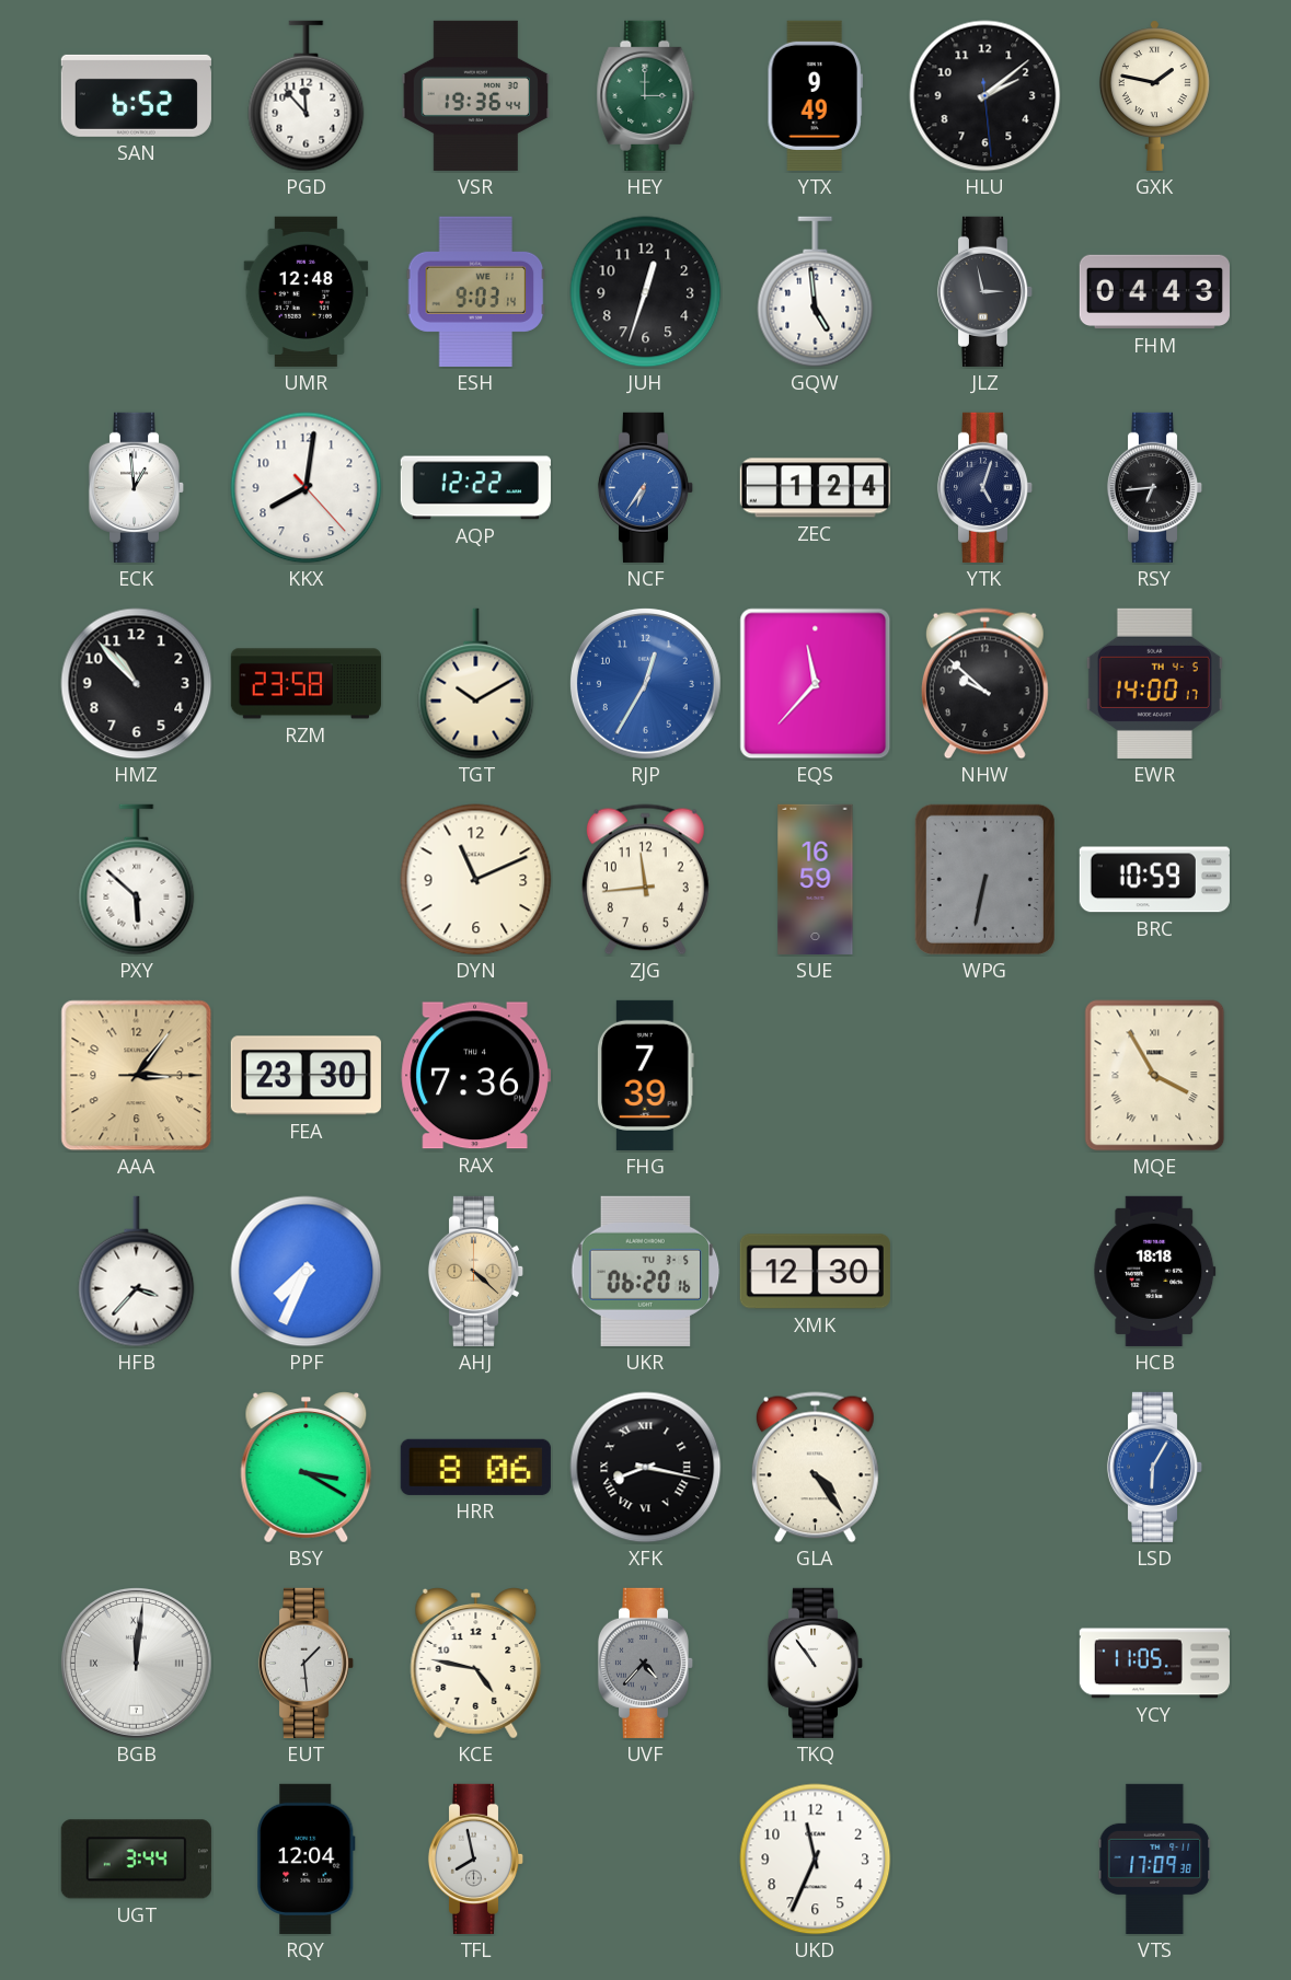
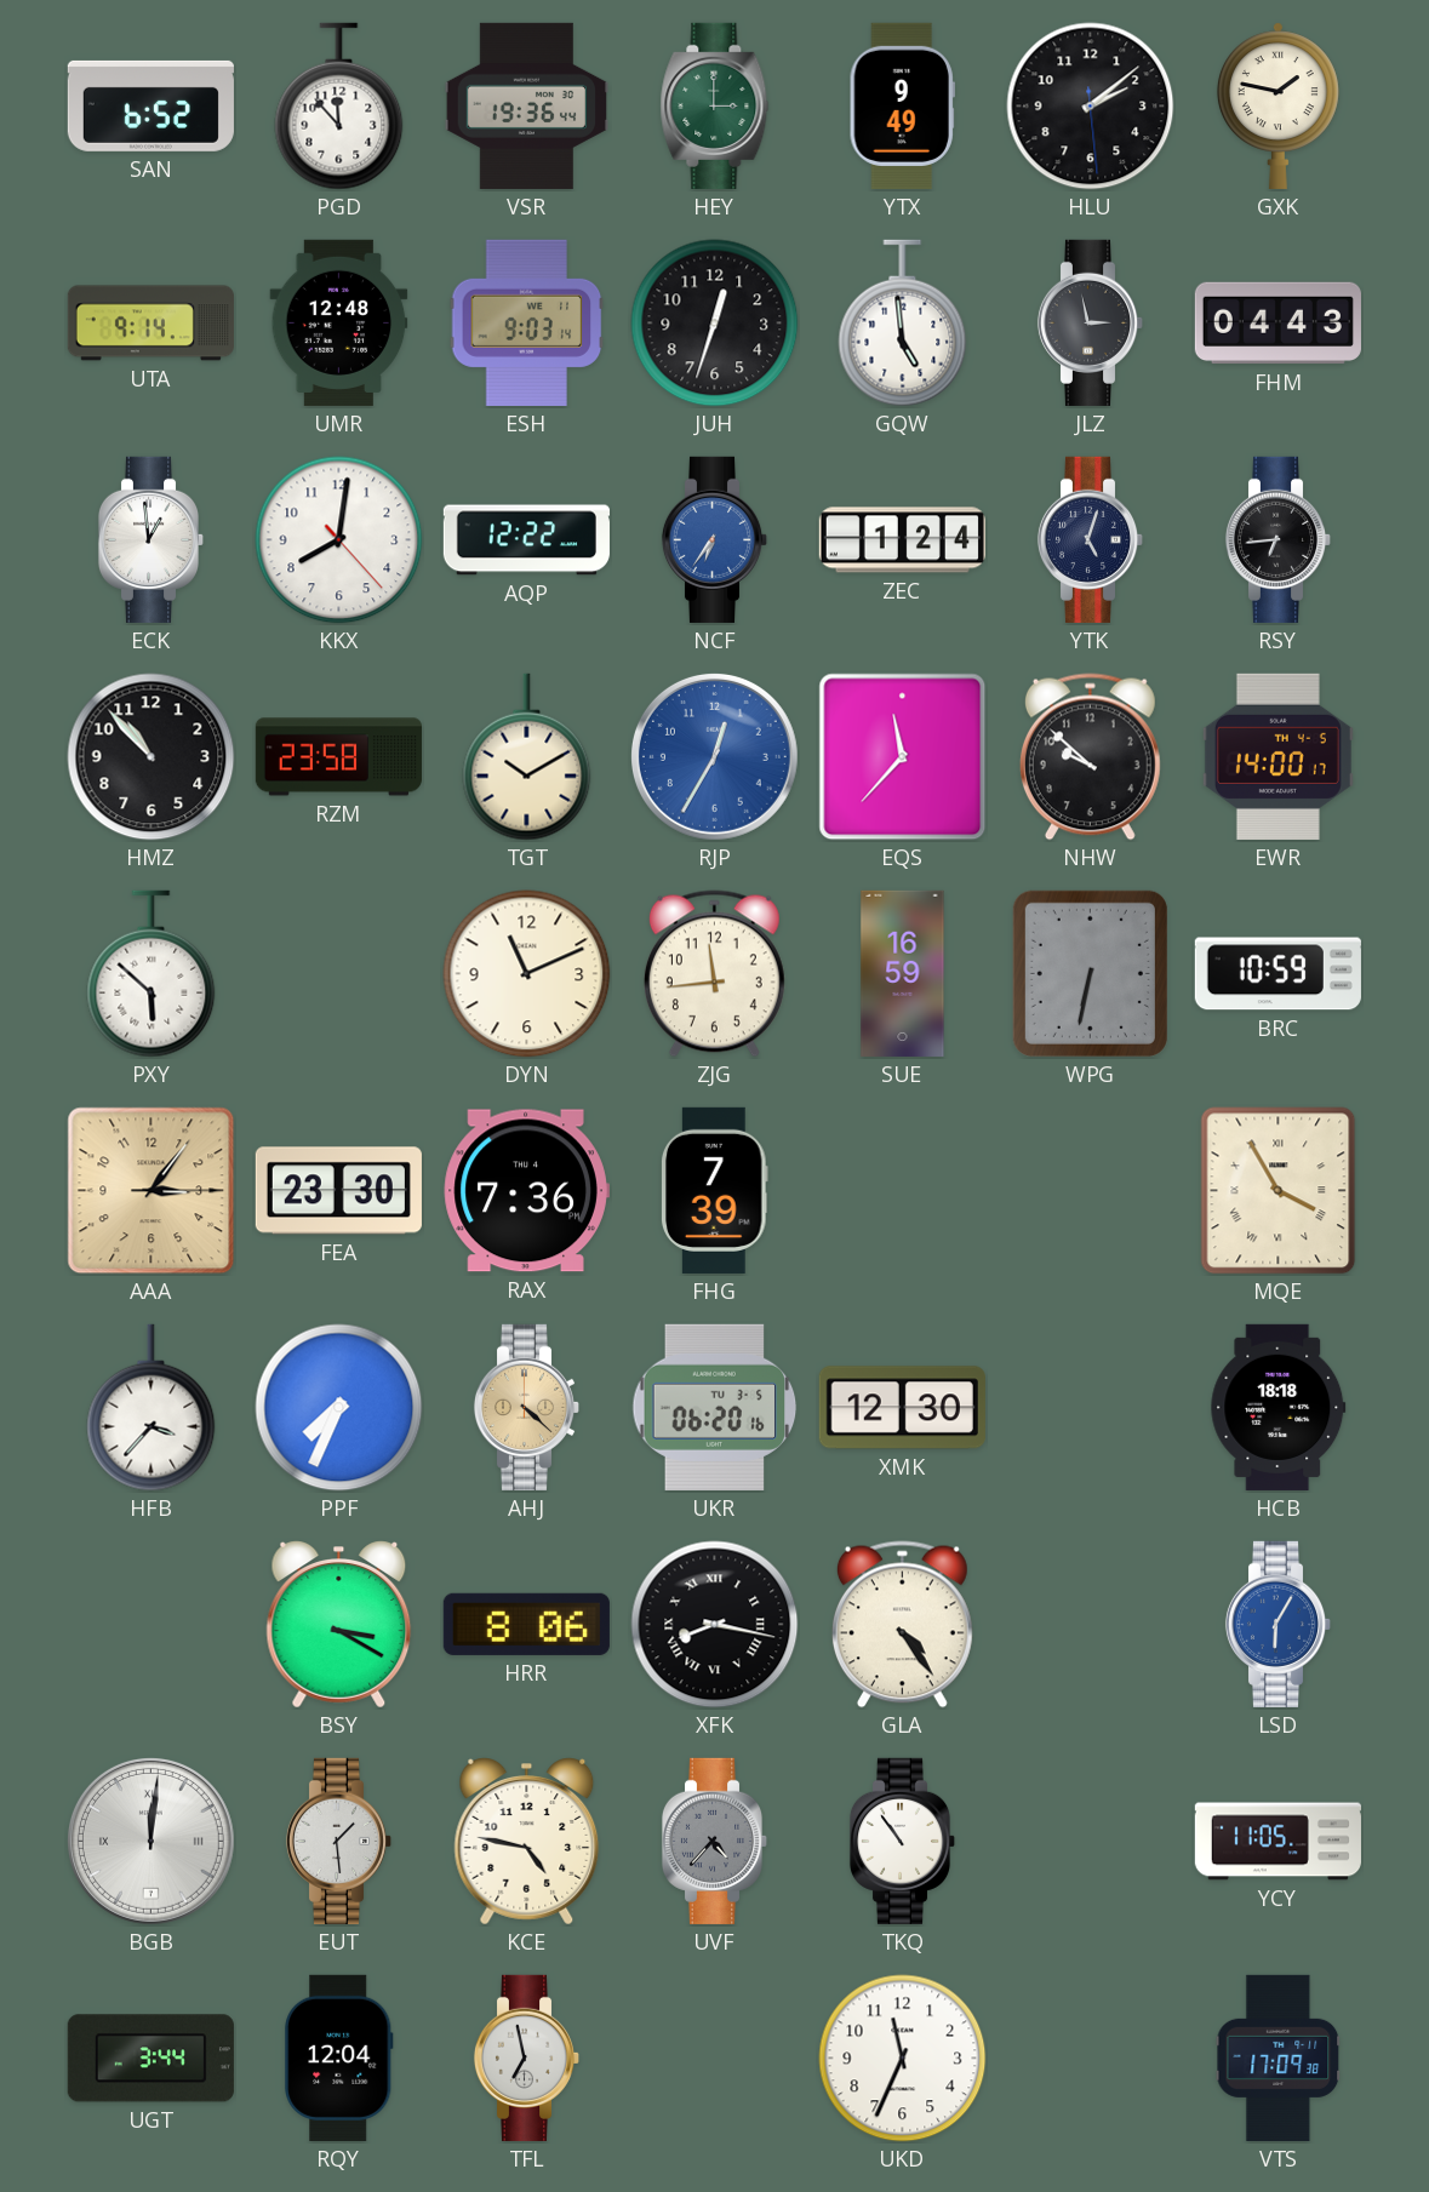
UTA: none -> 9:14
TFL: 7:58 -> 6:58
